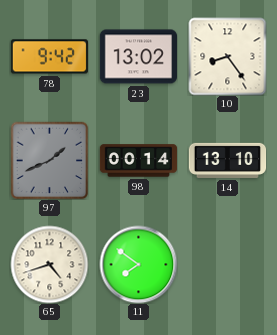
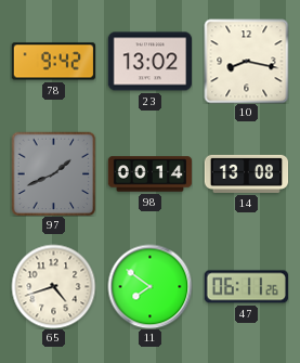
10: 8:24 -> 8:17
14: 13:10 -> 13:08
47: none -> 06:11
